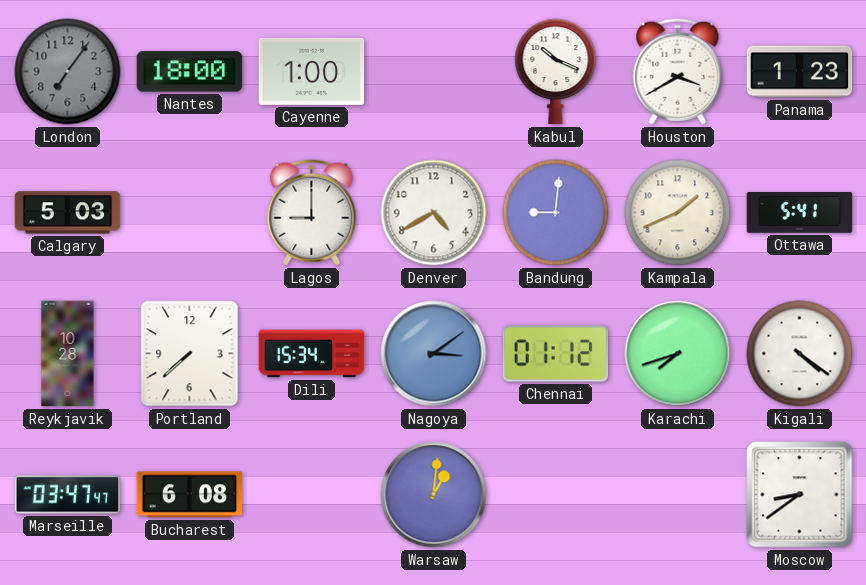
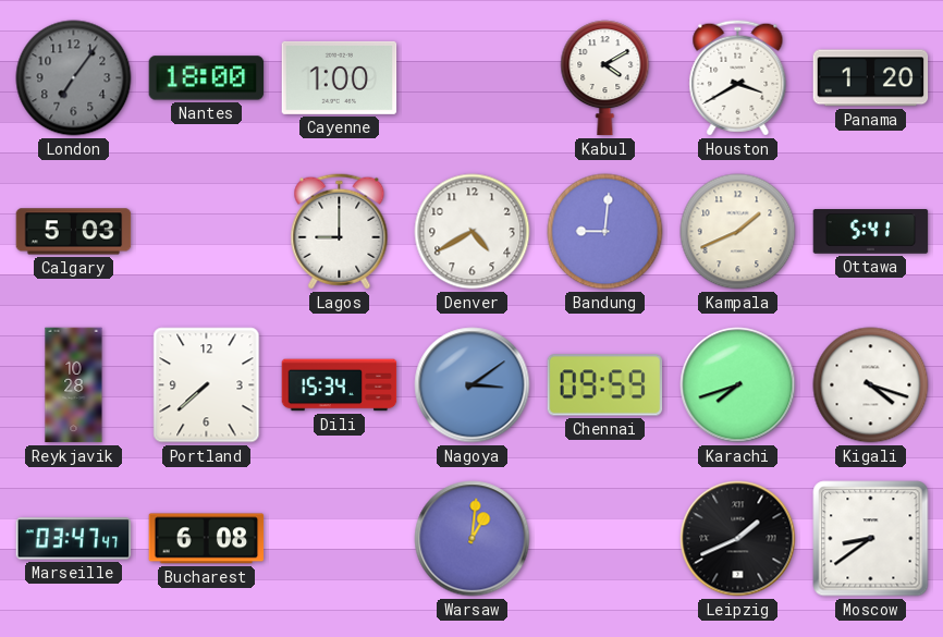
Kabul: 10:19 -> 4:10
Panama: 1:23 -> 1:20
Chennai: 01:12 -> 09:59
Kigali: 4:21 -> 4:18
Leipzig: none -> 1:41
